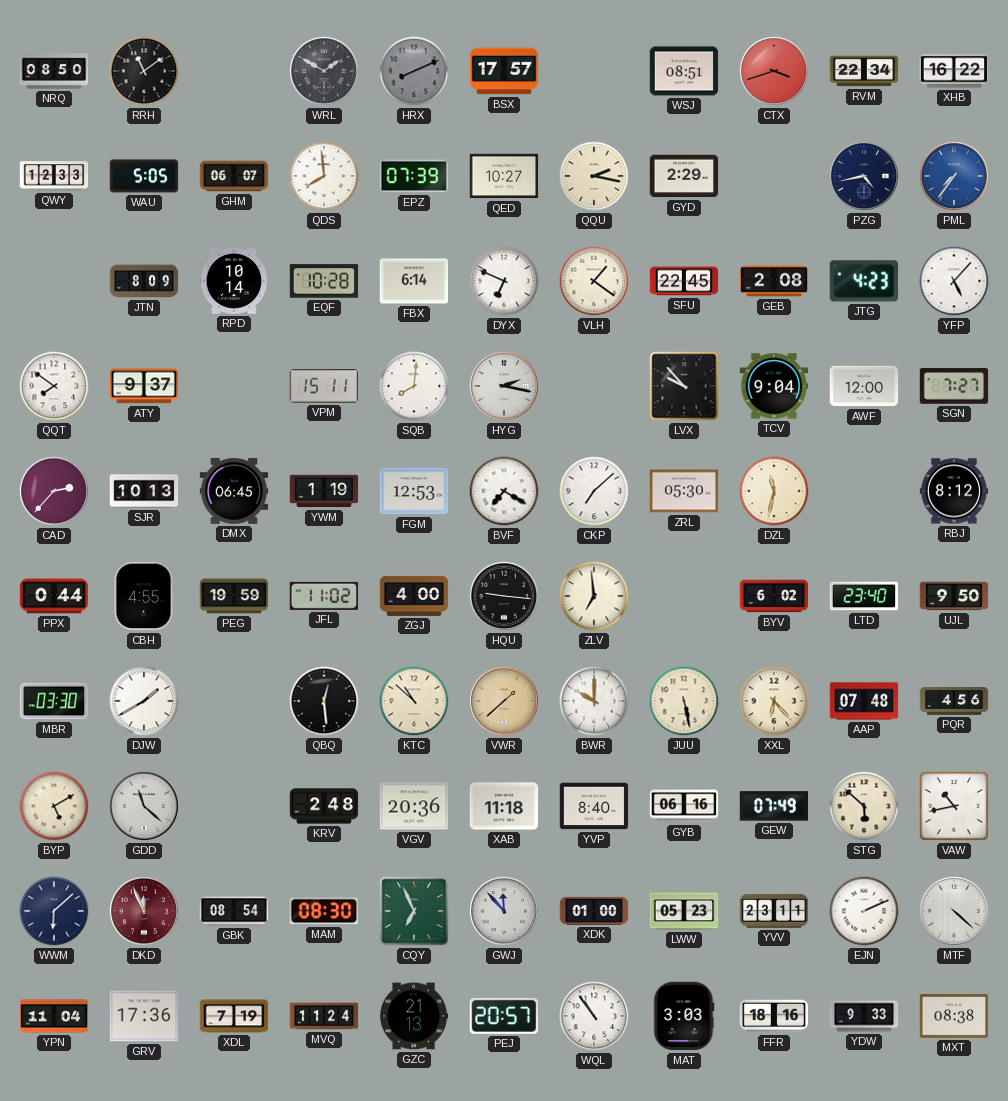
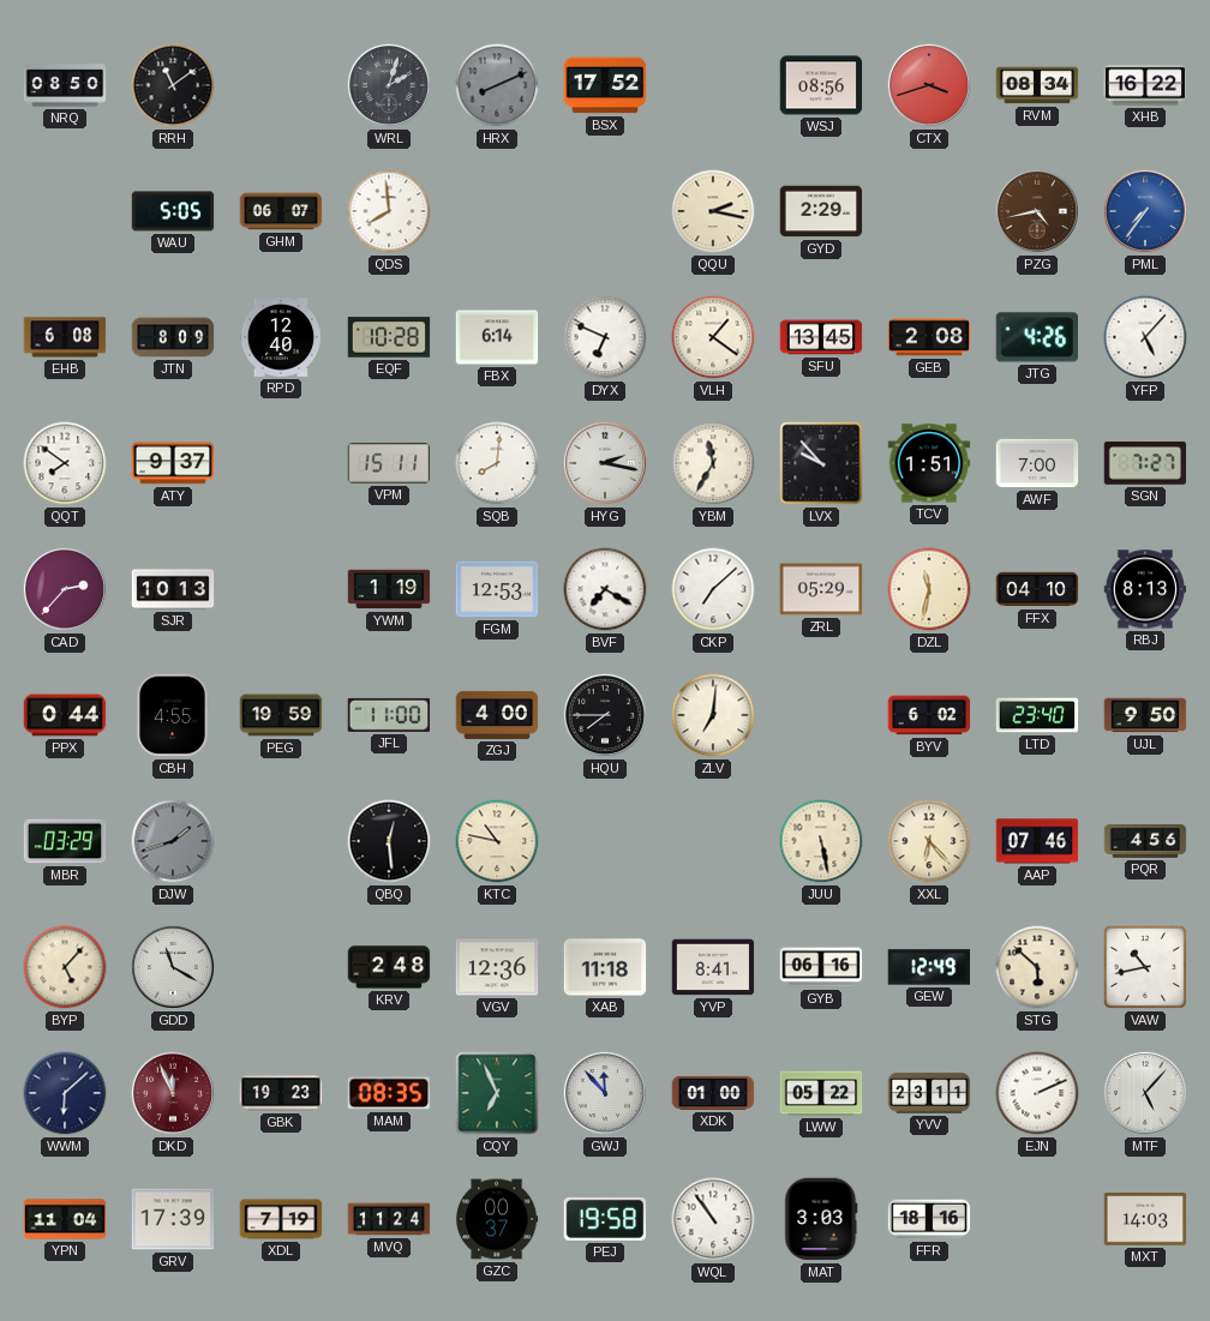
WRL: 1:50 -> 2:03
BSX: 17:57 -> 17:52
WSJ: 08:51 -> 08:56
RVM: 22:34 -> 08:34
QWY: 12:33 -> none
EPZ: 07:39 -> none
QED: 10:27 -> none
PZG dial: navy -> brown
EHB: none -> 6:08
RPD: 10:14 -> 12:40
SFU: 22:45 -> 13:45
JTG: 4:23 -> 4:26
YBM: none -> 11:35
TCV: 9:04 -> 1:51
AWF: 12:00 -> 7:00
DMX: 06:45 -> none
ZRL: 05:30 -> 05:29
FFX: none -> 04:10
RBJ: 8:12 -> 8:13
JFL: 11:02 -> 11:00
HQU: 9:16 -> 7:45
ZLV: 6:59 -> 7:01
MBR: 03:30 -> 03:29
DJW: 1:40 -> 1:42
DJW dial: white -> grey
KTC: 10:52 -> 10:47
VWR: 1:38 -> none
BWR: 10:00 -> none
AAP: 07:48 -> 07:46
BYP: 5:10 -> 5:07
GDD: 11:22 -> 11:20
VGV: 20:36 -> 12:36
YVP: 8:40 -> 8:41
GEW: 07:49 -> 12:49
GBK: 08:54 -> 19:23
MAM: 08:30 -> 08:35
LWW: 05:23 -> 05:22
MTF: 4:22 -> 5:07
GRV: 17:36 -> 17:39
GZC: 21:13 -> 00:37
PEJ: 20:57 -> 19:58
YDW: 9:33 -> none
MXT: 08:38 -> 14:03
